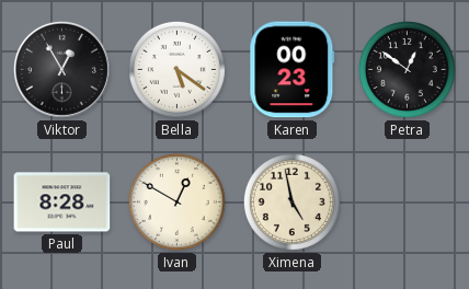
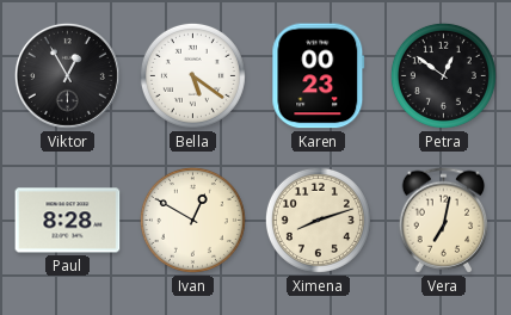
Ximena: 4:58 -> 8:12
Vera: none -> 7:02
